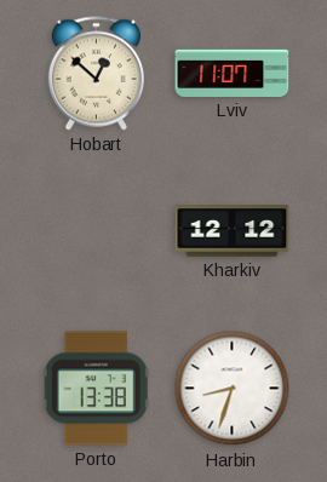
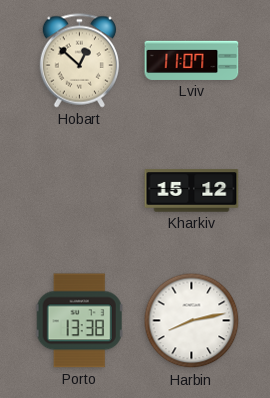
Kharkiv: 12:12 -> 15:12
Harbin: 8:33 -> 8:13
